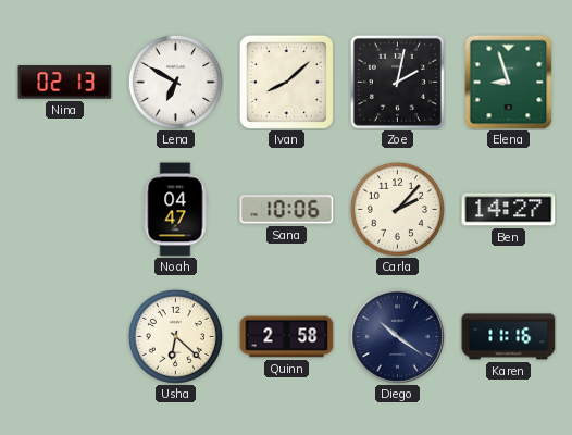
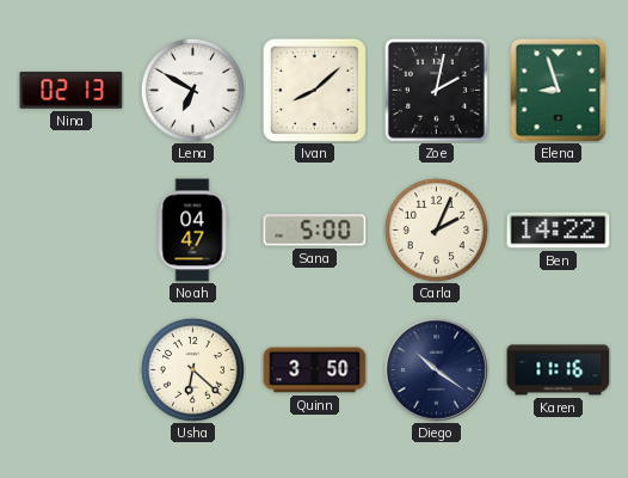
Sana: 10:06 -> 5:00
Carla: 2:07 -> 2:04
Ben: 14:27 -> 14:22
Quinn: 2:58 -> 3:50
